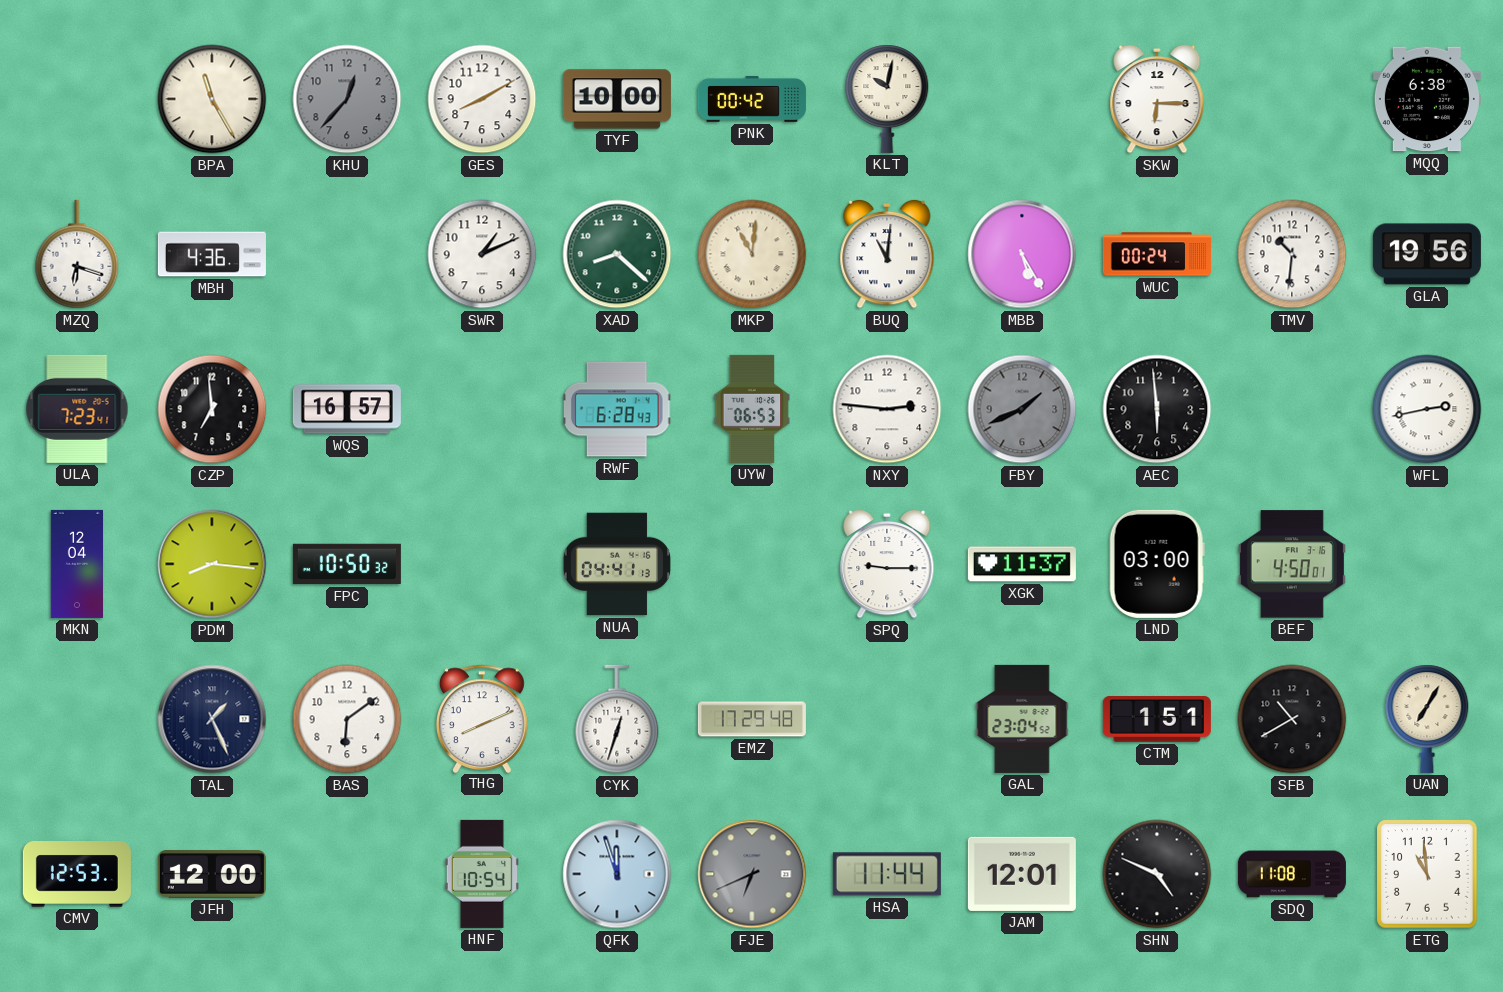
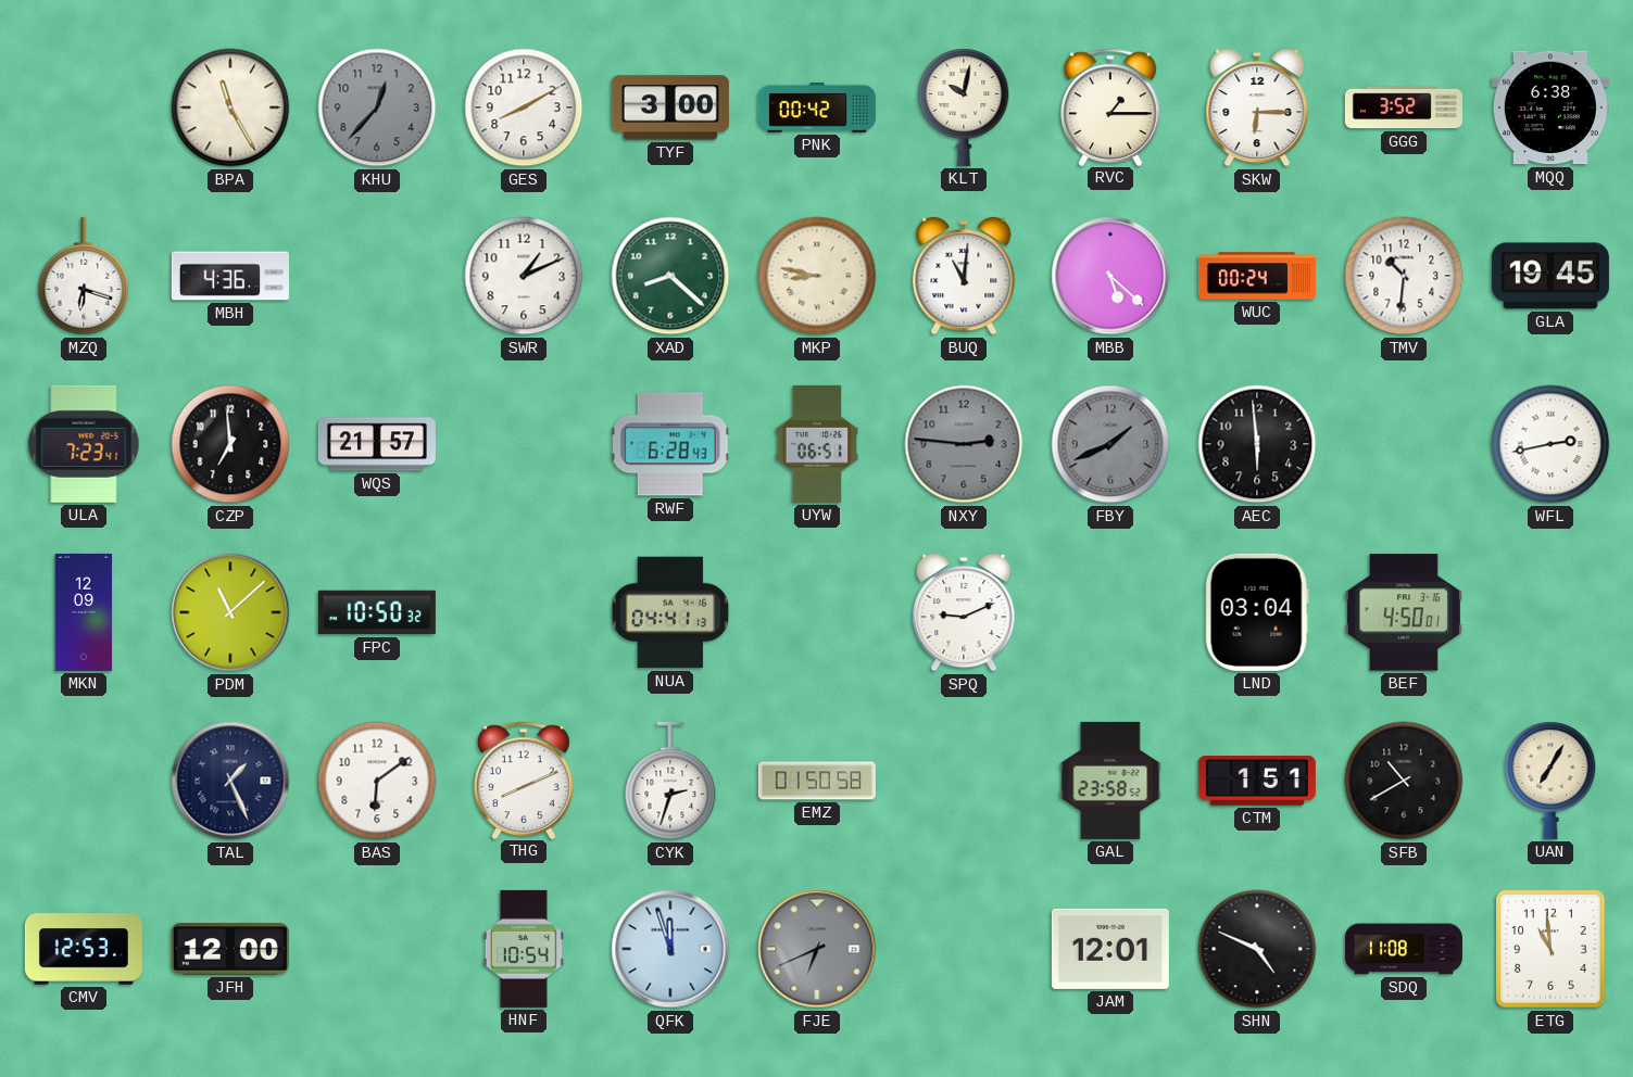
TYF: 10:00 -> 3:00
RVC: none -> 1:15
GGG: none -> 3:52
MKP: 11:01 -> 8:47
MBB: 5:25 -> 5:22
GLA: 19:56 -> 19:45
WQS: 16:57 -> 21:57
UYW: 06:53 -> 06:51
NXY dial: white -> grey
MKN: 12:04 -> 12:09
PDM: 8:16 -> 11:08
SPQ: 9:15 -> 9:11
XGK: 11:37 -> none
LND: 03:00 -> 03:04
CYK: 12:33 -> 2:33
EMZ: 17:29 -> 01:50
GAL: 23:04 -> 23:58
HSA: 11:44 -> none
